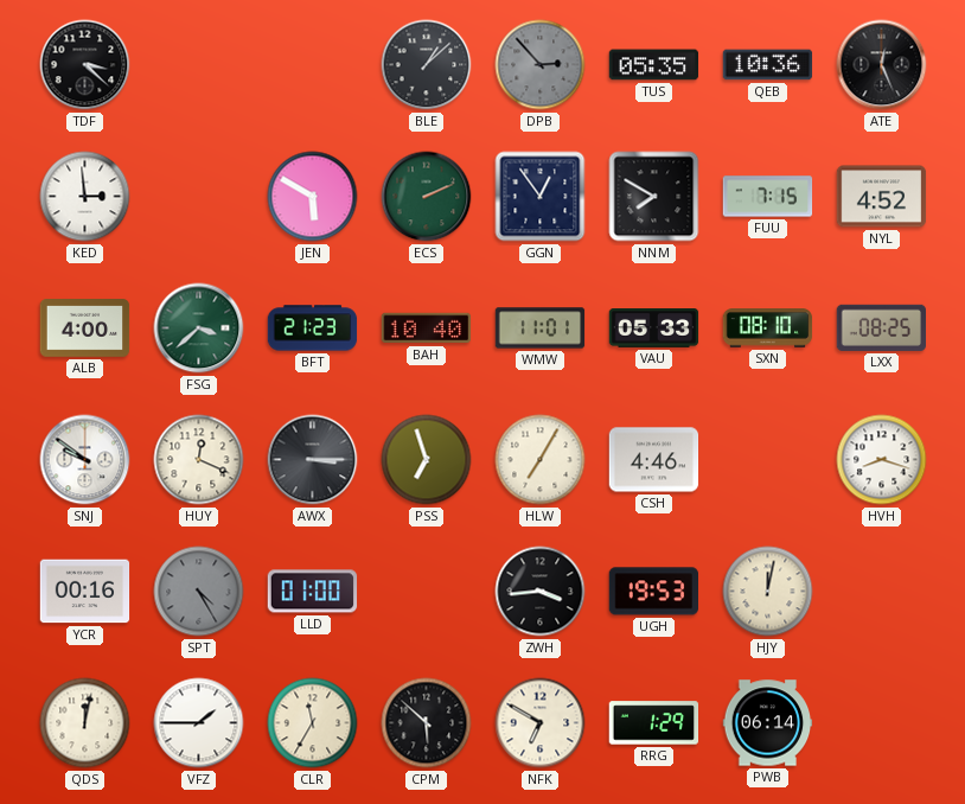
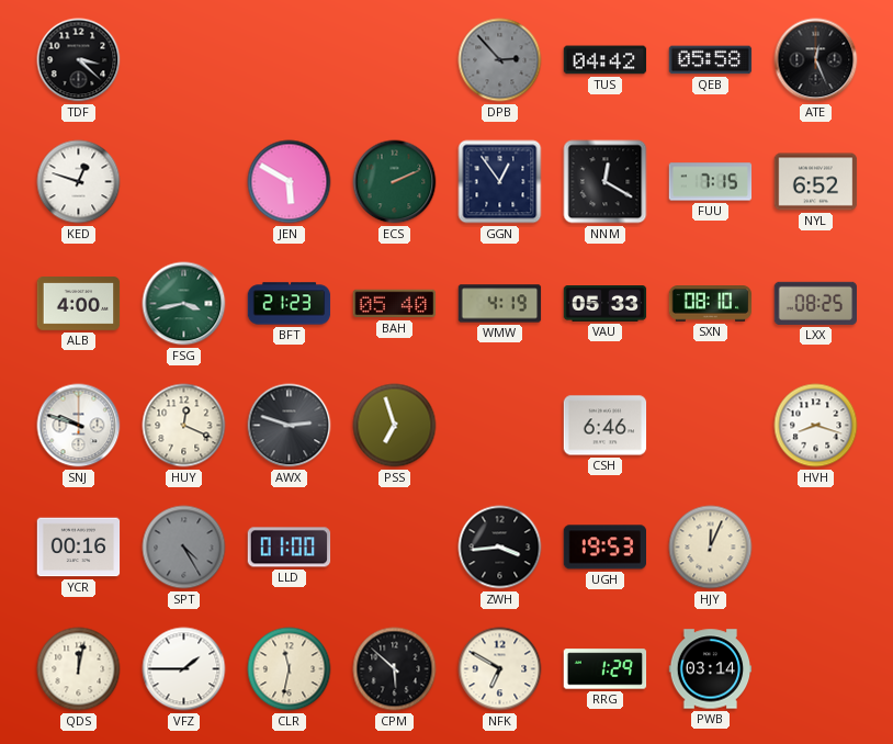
BLE: 1:08 -> none
TUS: 05:35 -> 04:42
QEB: 10:36 -> 05:58
KED: 2:59 -> 12:48
NNM: 7:50 -> 12:20
NYL: 4:52 -> 6:52
FSG: 3:38 -> 3:43
BAH: 10:40 -> 05:40
WMW: 11:01 -> 4:19
SNJ: 9:51 -> 9:48
AWX: 3:15 -> 2:48
HLW: 7:05 -> none
CSH: 4:46 -> 6:46
HJY: 12:02 -> 12:04
CLR: 11:35 -> 11:32
PWB: 06:14 -> 03:14
